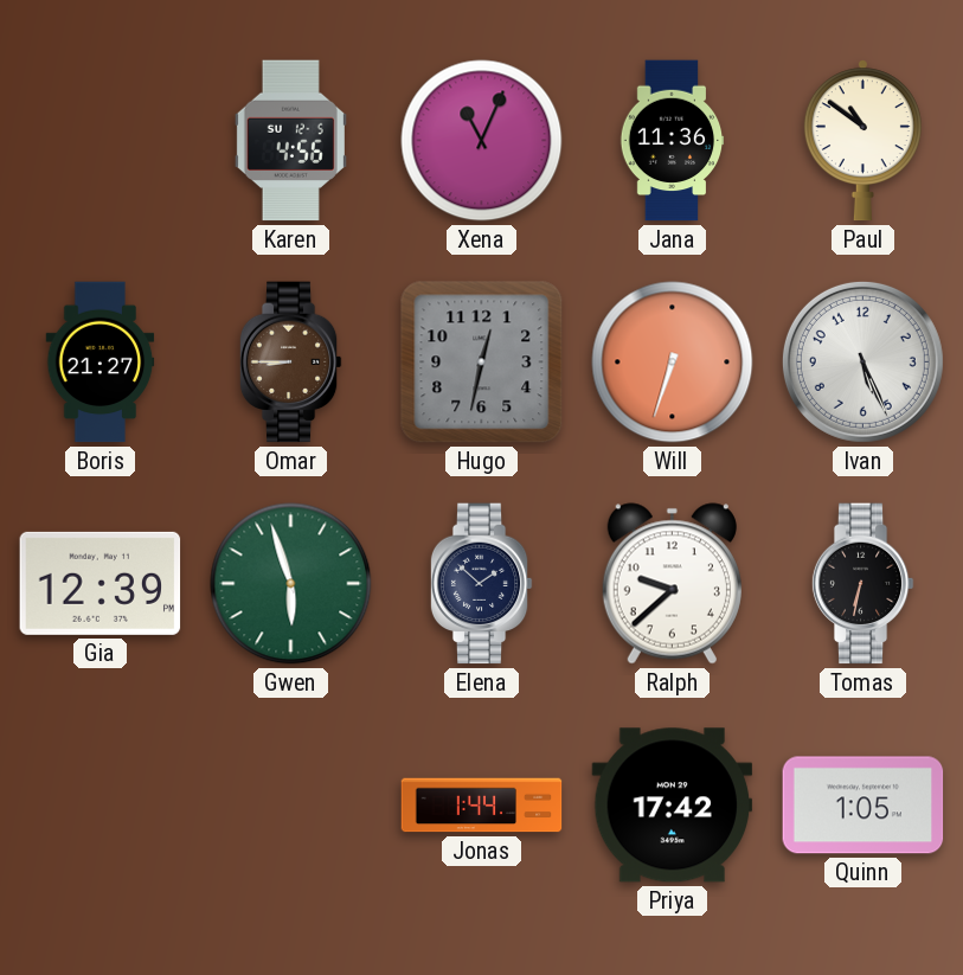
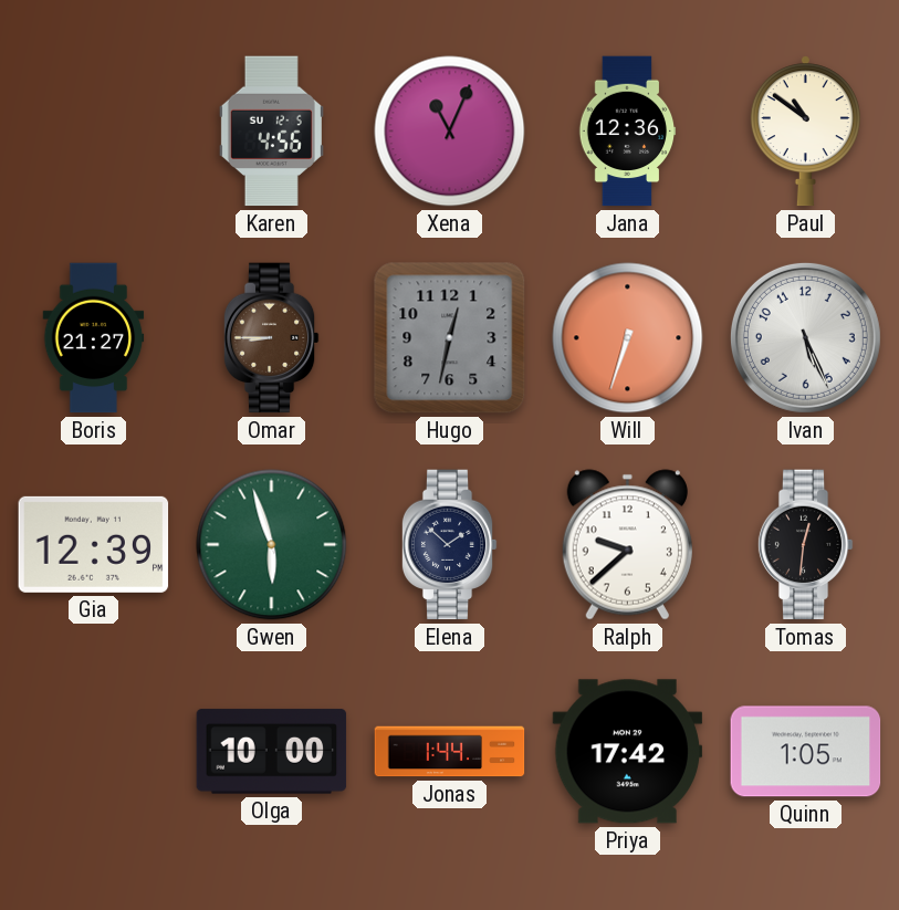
Jana: 11:36 -> 12:36
Tomas: 6:32 -> 12:31
Olga: none -> 10:00
